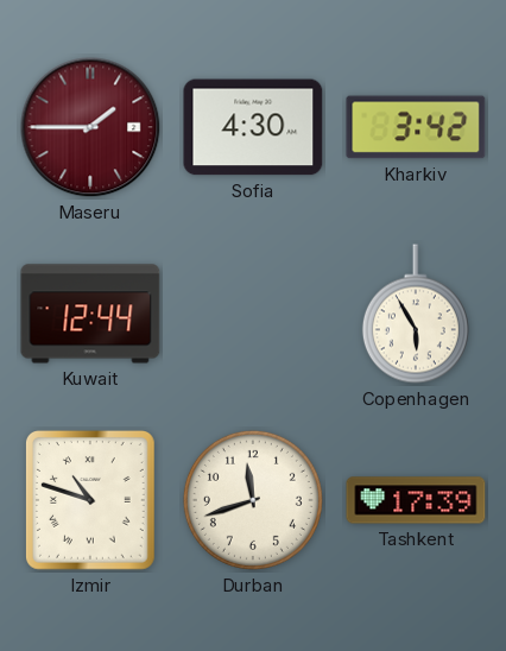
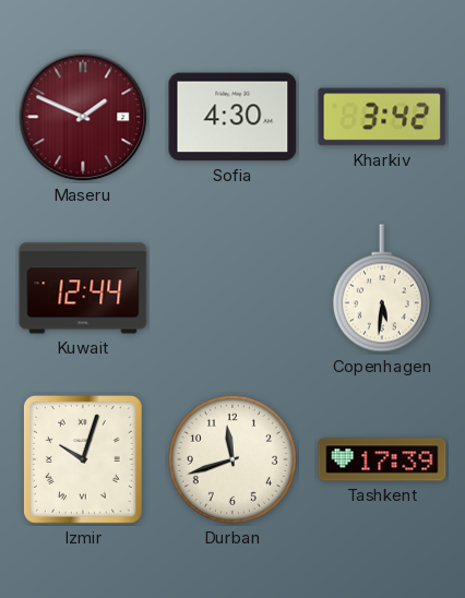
Maseru: 1:45 -> 1:49
Copenhagen: 5:55 -> 5:31
Izmir: 10:48 -> 10:03
